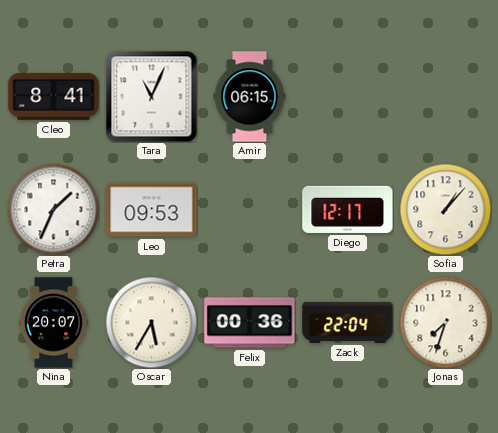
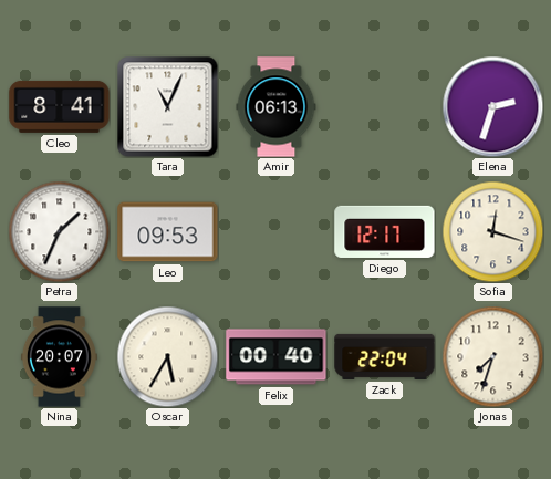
Amir: 06:15 -> 06:13
Elena: none -> 2:33
Sofia: 1:07 -> 12:18
Felix: 00:36 -> 00:40
